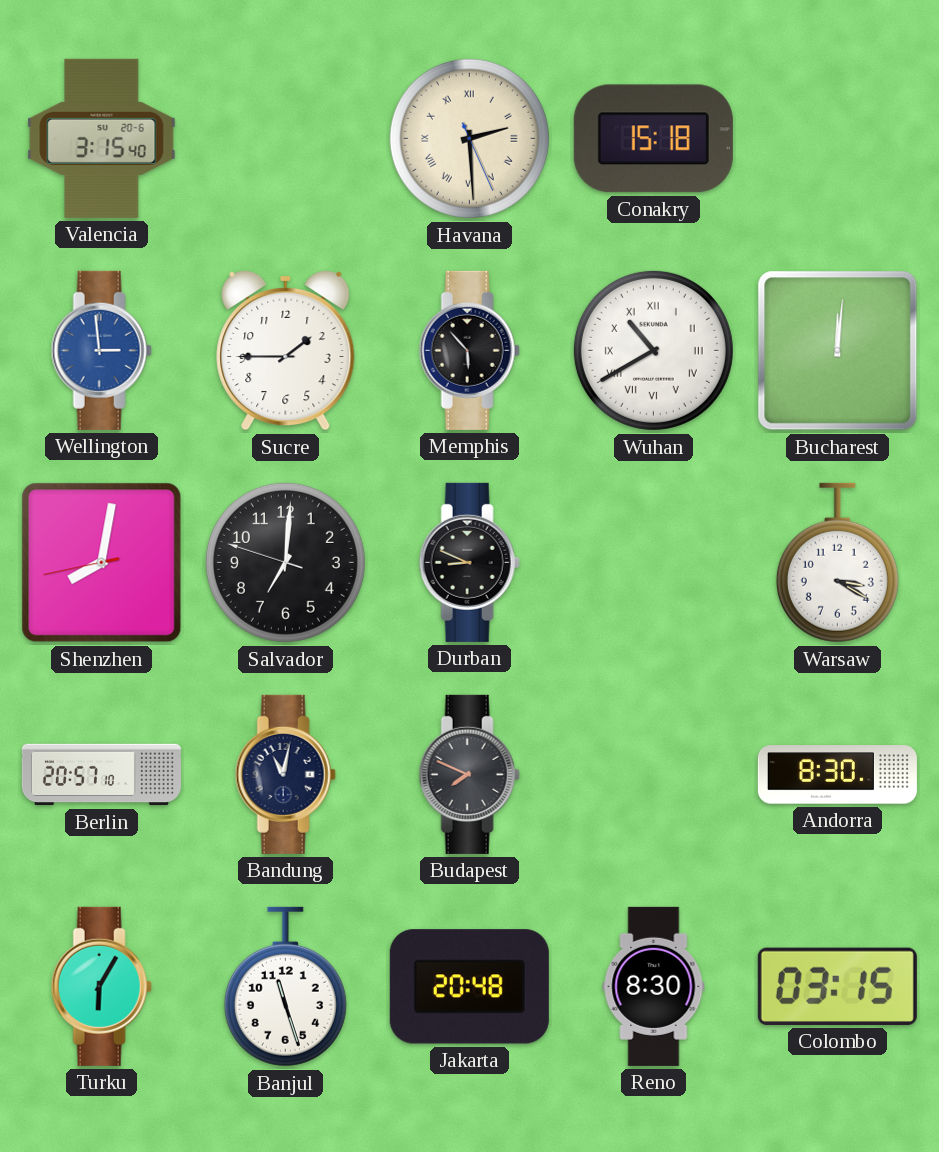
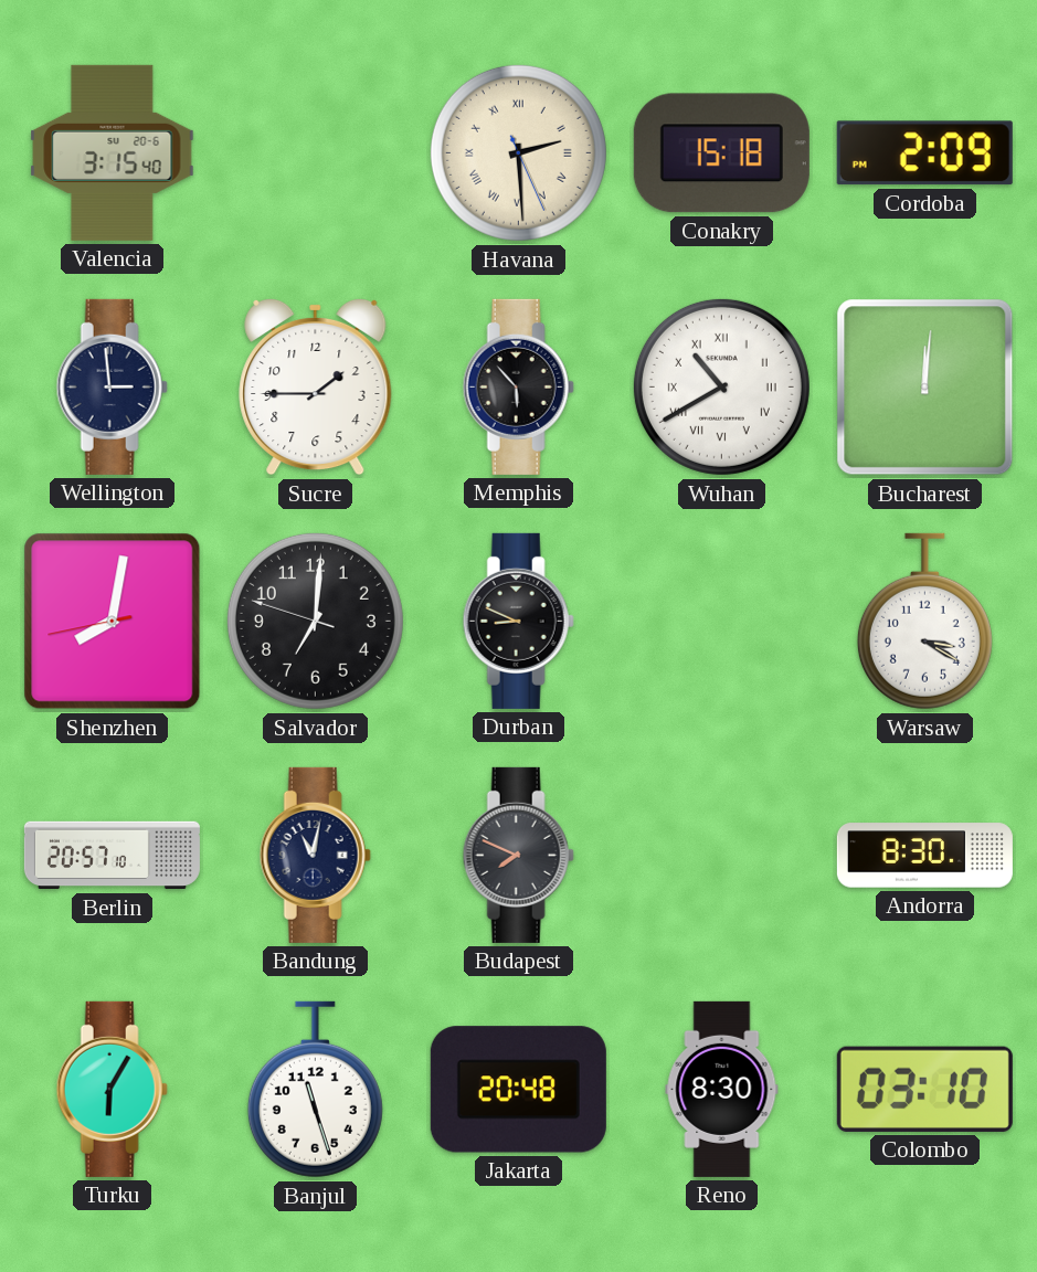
Cordoba: none -> 2:09
Wellington dial: blue -> navy
Colombo: 03:15 -> 03:10
